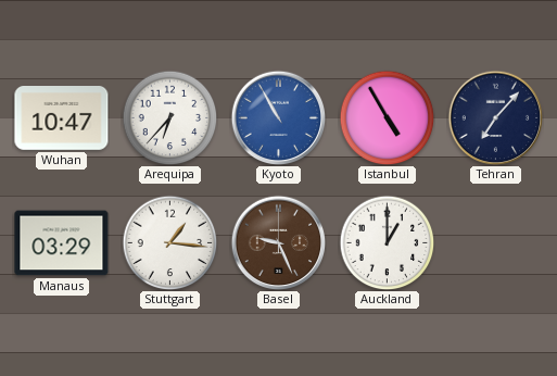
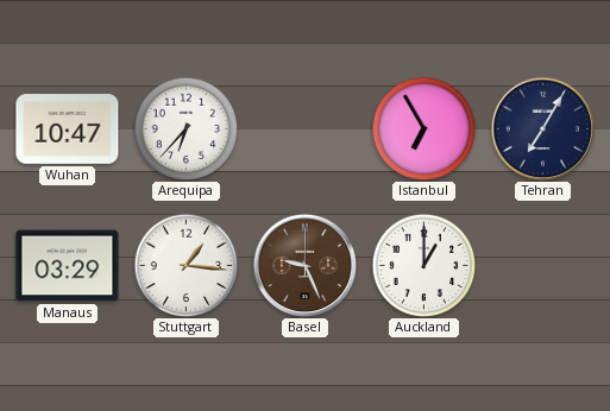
Kyoto: 10:55 -> none
Istanbul: 4:55 -> 6:55
Tehran: 7:07 -> 7:05
